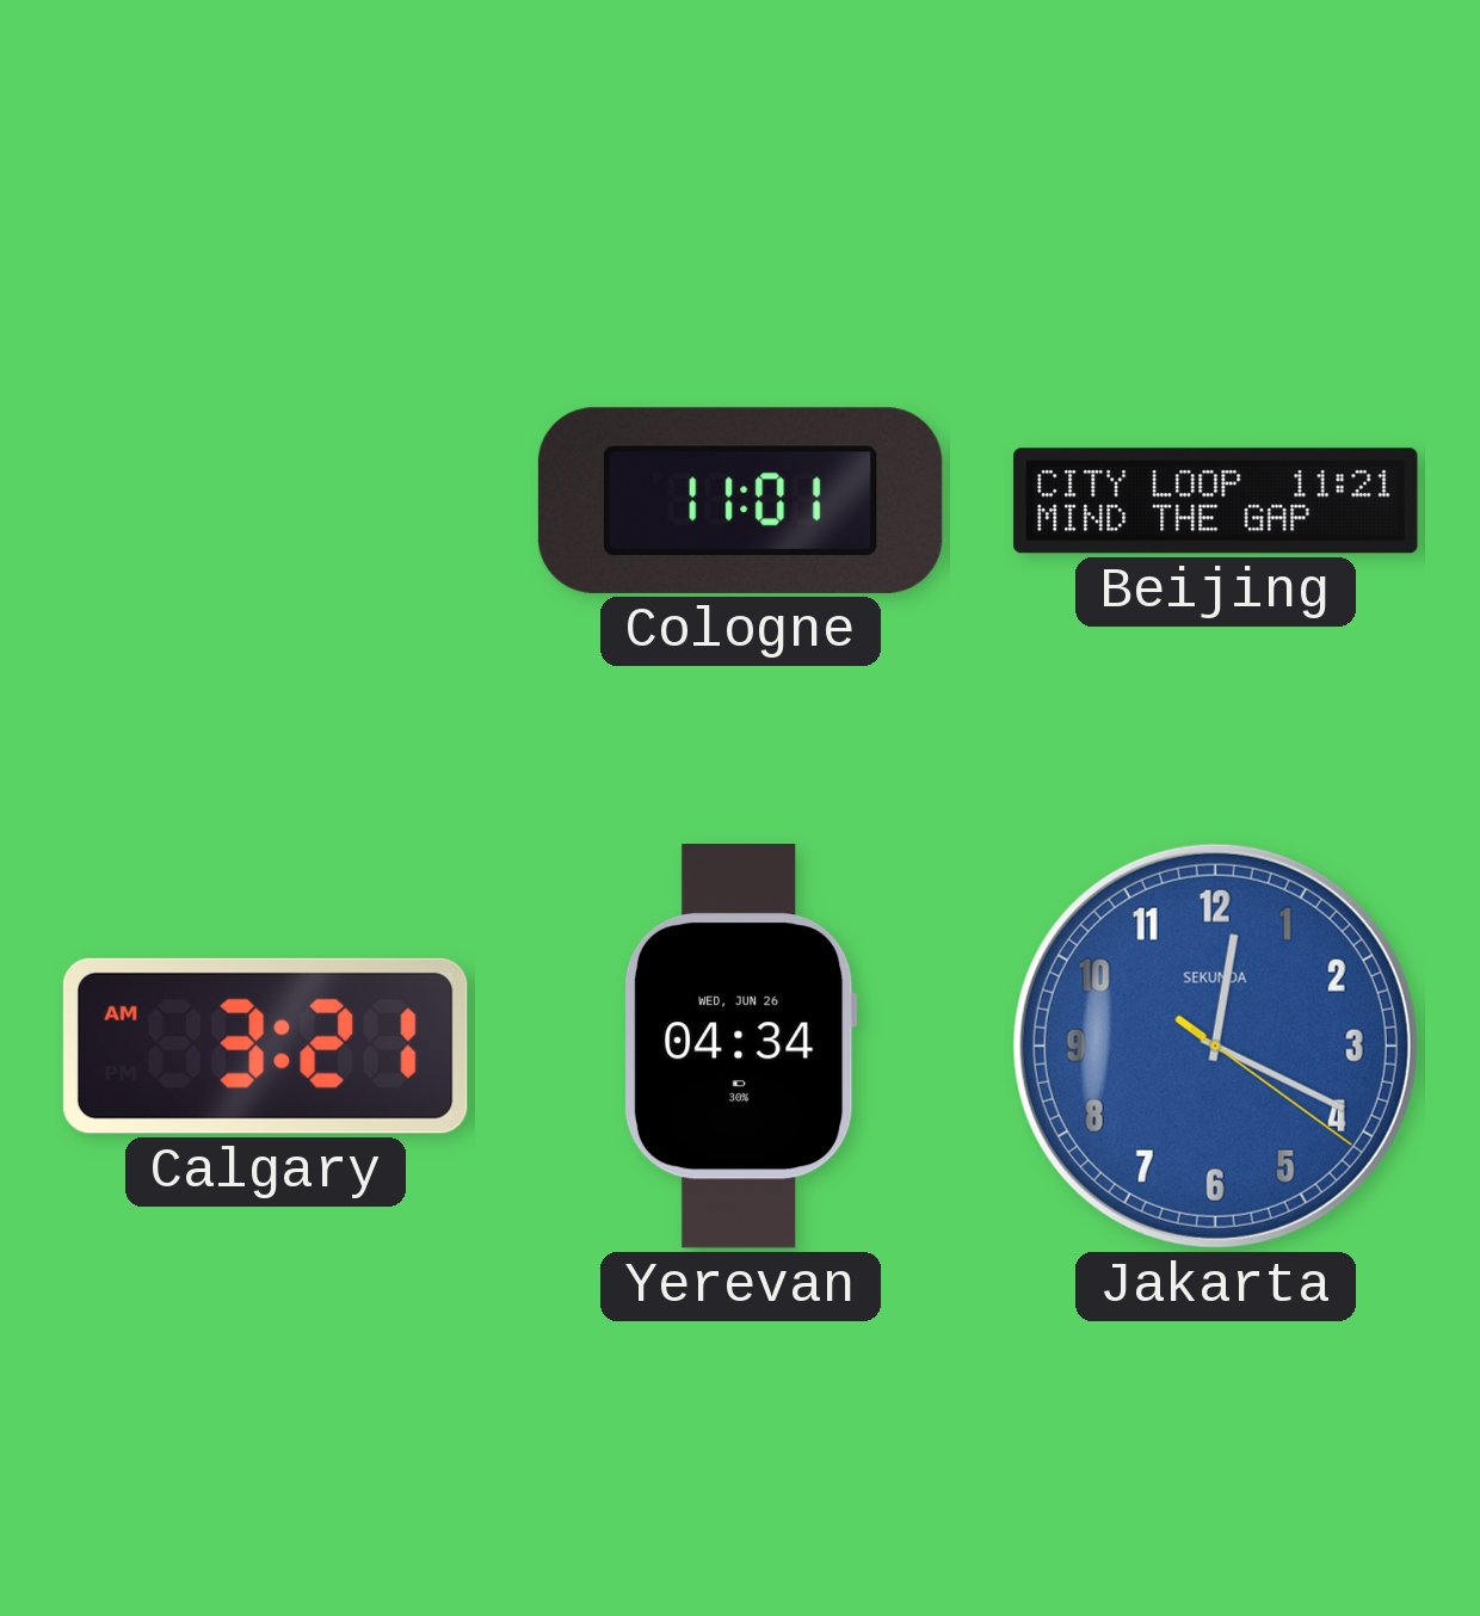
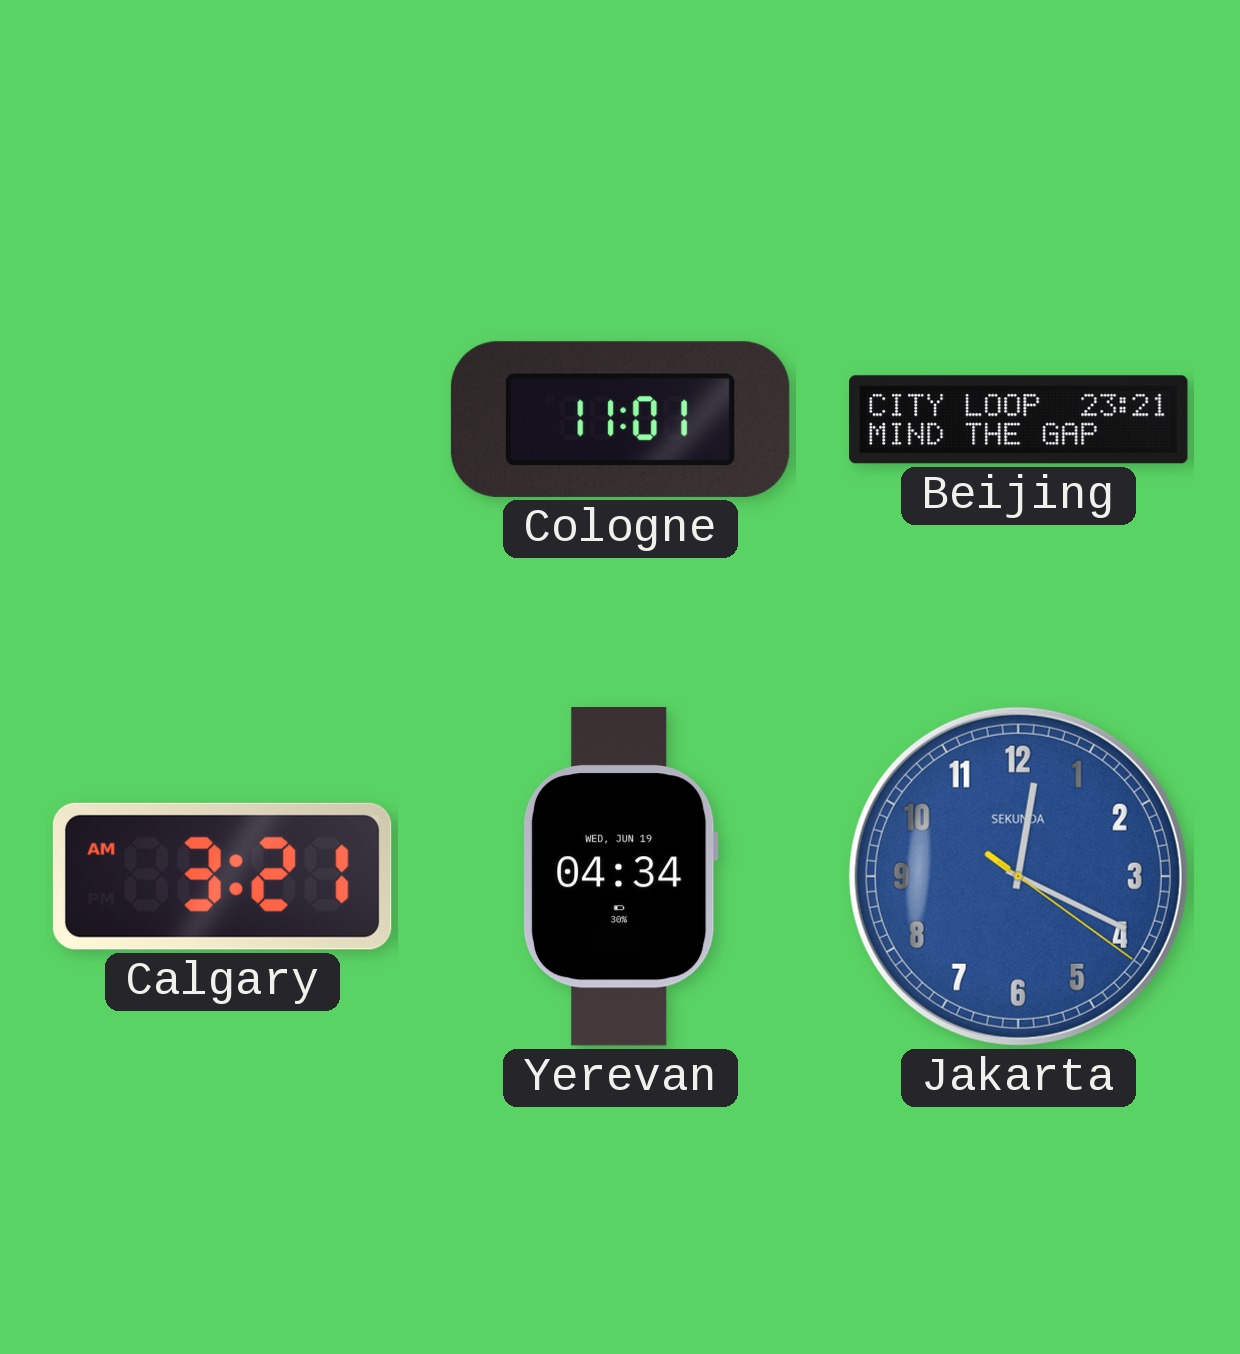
Beijing: 11:21 -> 23:21
Yerevan date: WED, JUN 26 -> WED, JUN 19
